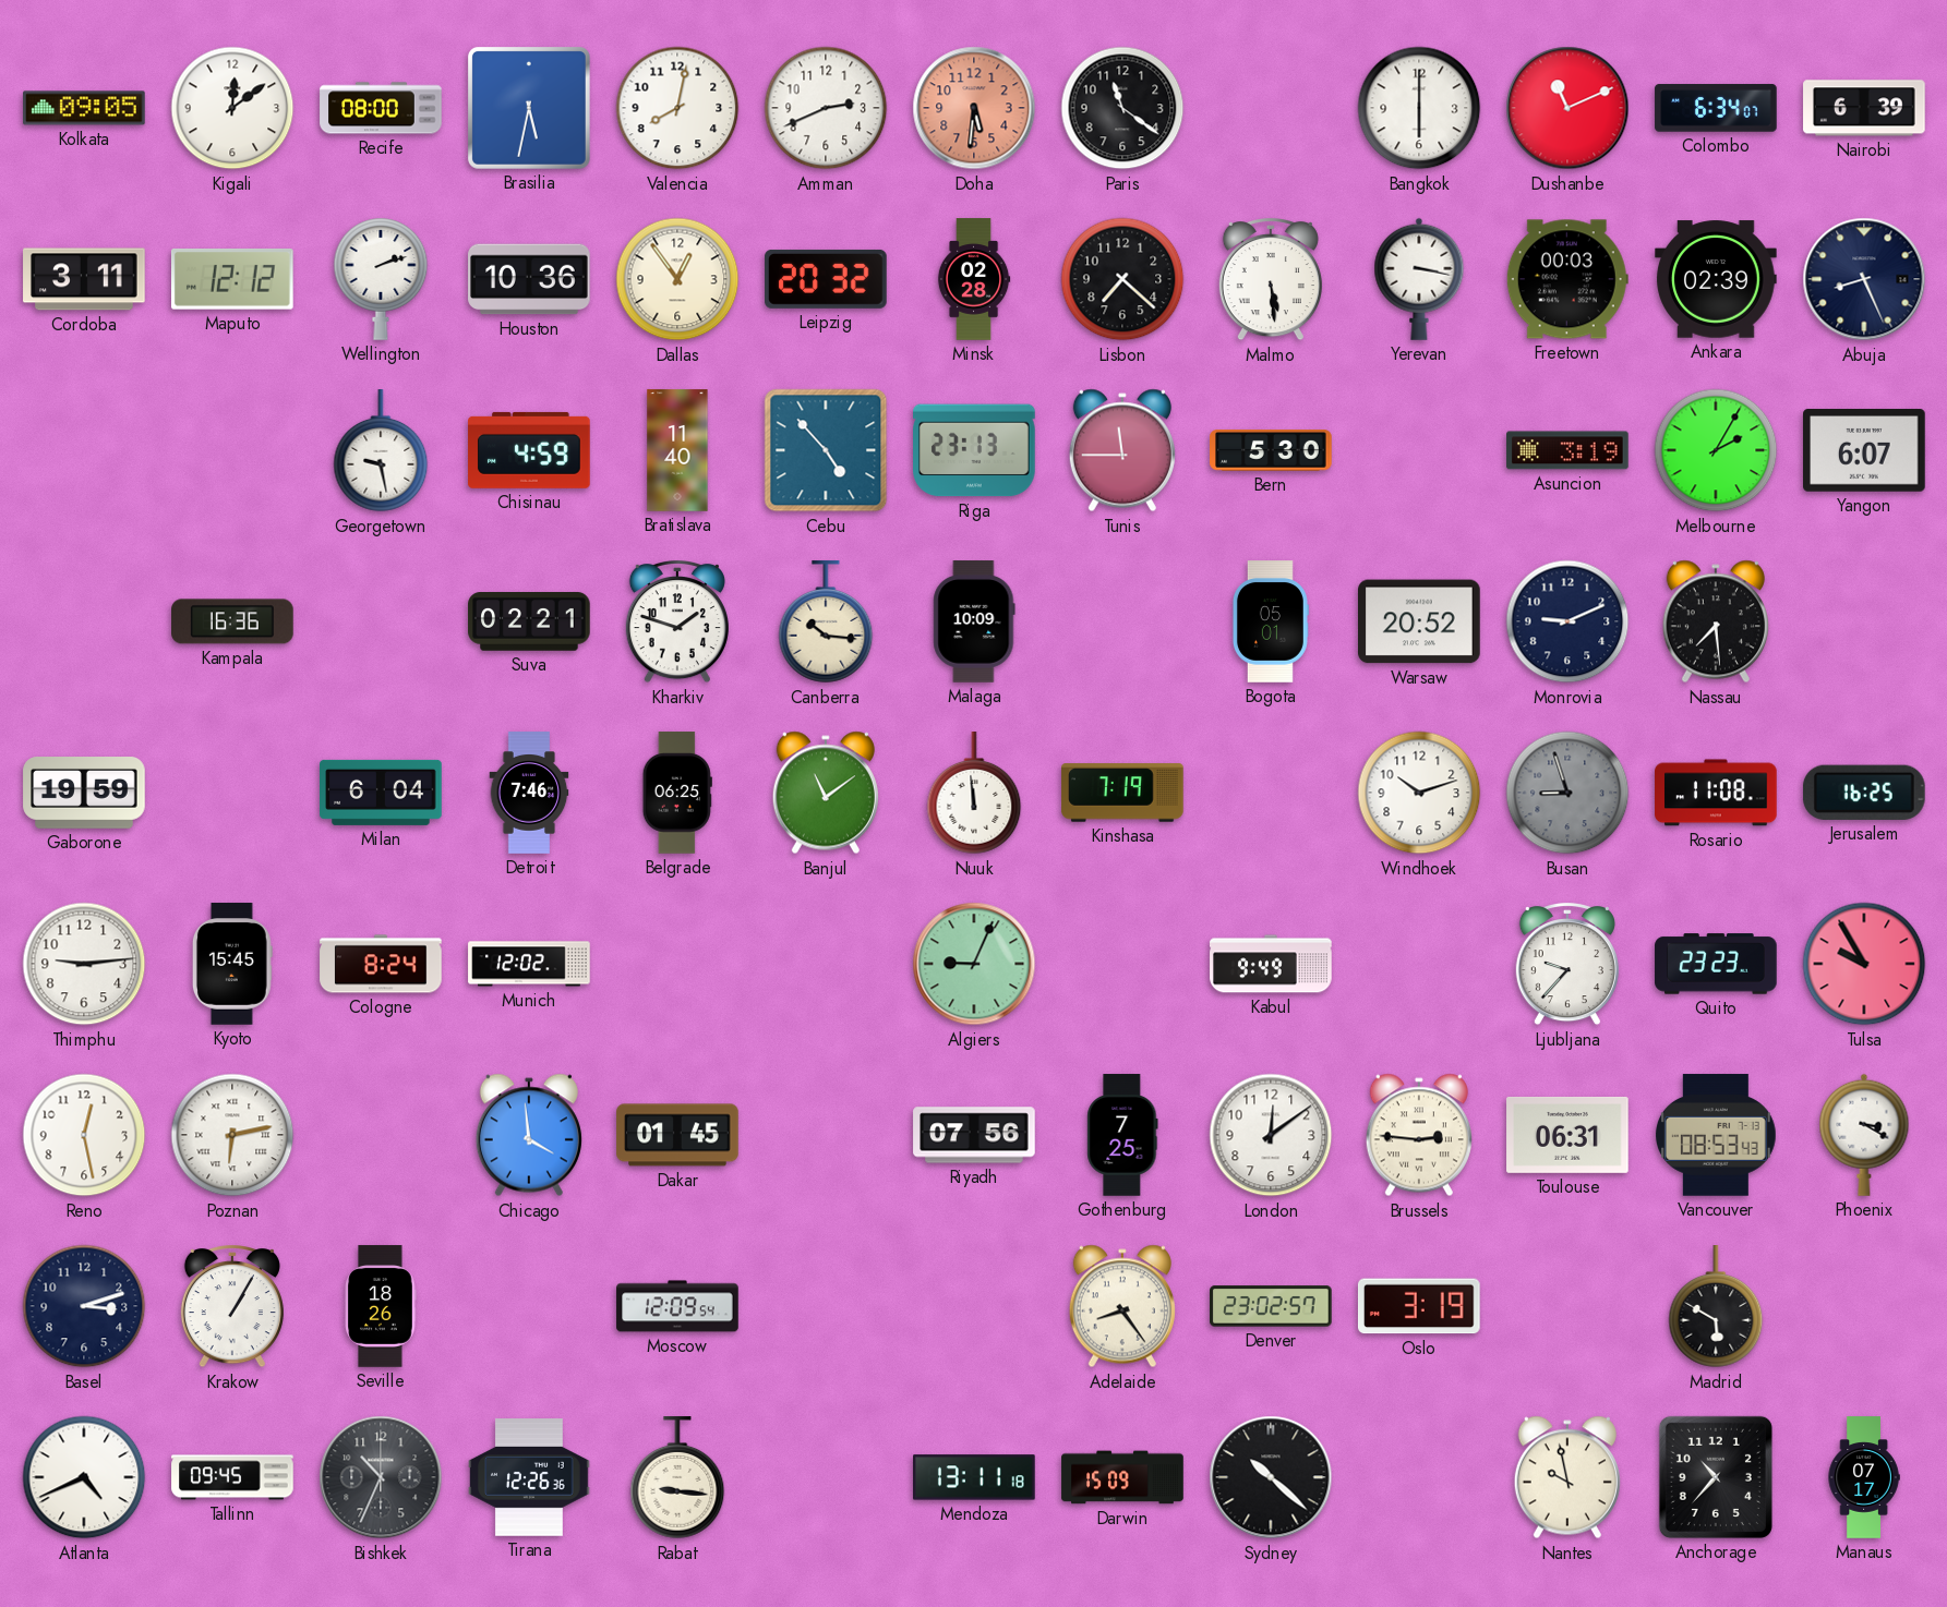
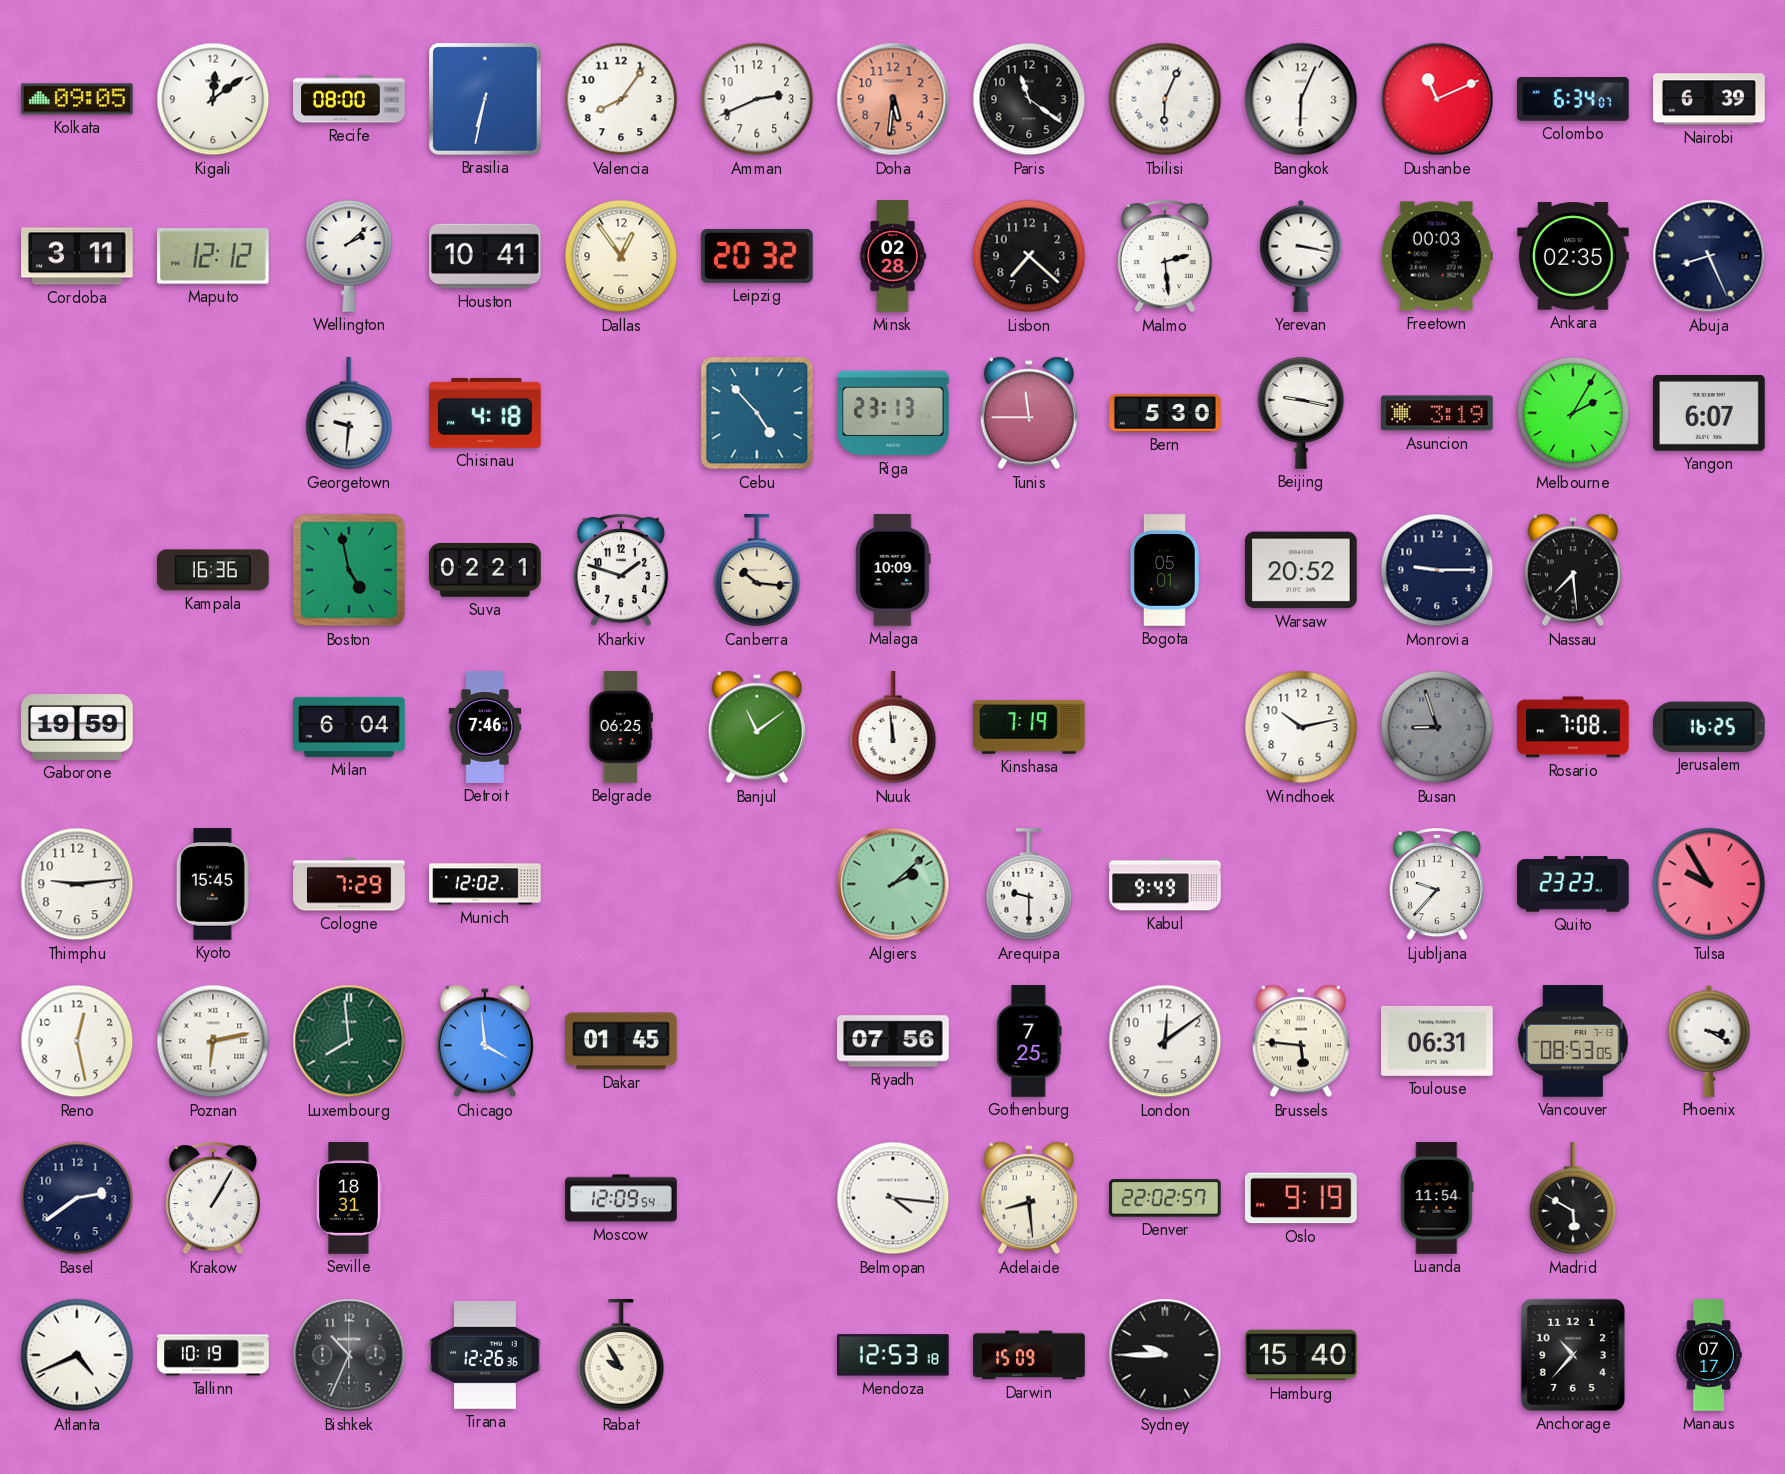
Brasilia: 5:32 -> 6:32
Valencia: 8:02 -> 8:06
Tbilisi: none -> 6:04
Bangkok: 6:00 -> 6:04
Wellington: 2:12 -> 2:08
Houston: 10:36 -> 10:41
Malmo: 5:29 -> 2:29
Ankara: 02:39 -> 02:35
Georgetown: 9:28 -> 9:31
Chisinau: 4:59 -> 4:18
Bratislava: 11:40 -> none
Beijing: none -> 9:17
Boston: none -> 4:58
Monrovia: 9:11 -> 9:15
Windhoek: 10:12 -> 10:13
Rosario: 11:08 -> 7:08
Cologne: 8:24 -> 7:29
Algiers: 9:04 -> 2:08
Arequipa: none -> 9:30
Luxembourg: none -> 7:59
Brussels: 2:46 -> 5:46
Vancouver: 08:53:43 -> 08:53:05
Basel: 3:12 -> 2:39
Seville: 18:26 -> 18:31
Belmopan: none -> 4:16
Adelaide: 8:24 -> 8:29
Denver: 23:02 -> 22:02
Oslo: 3:19 -> 9:19
Luanda: none -> 11:54
Tallinn: 09:45 -> 10:19
Rabat: 9:16 -> 9:55
Mendoza: 13:11 -> 12:53
Sydney: 10:22 -> 9:45
Hamburg: none -> 15:40
Nantes: 9:58 -> none
